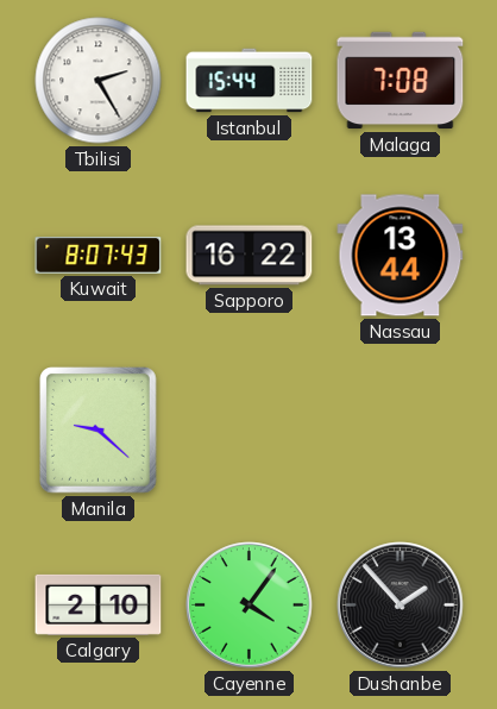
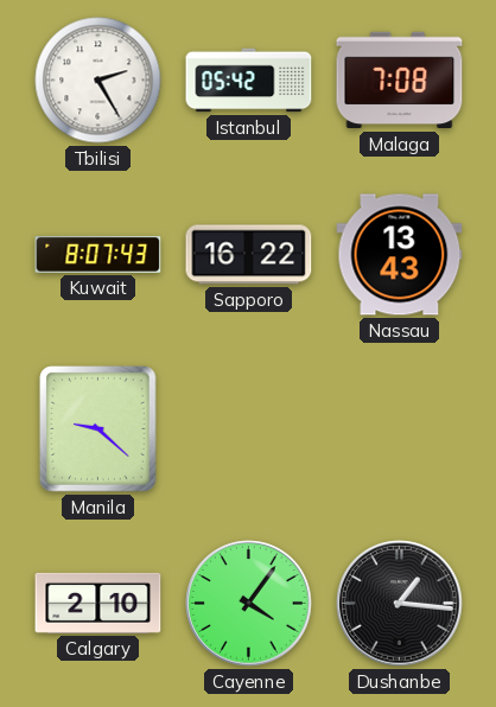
Istanbul: 15:44 -> 05:42
Nassau: 13:44 -> 13:43
Dushanbe: 1:53 -> 1:16
